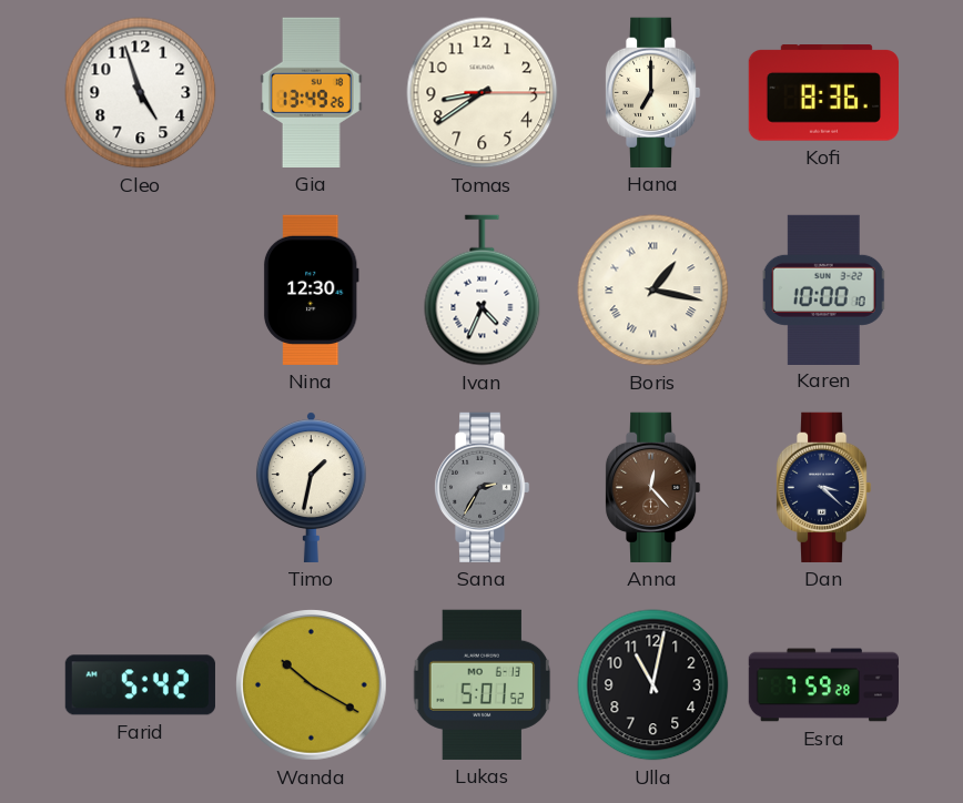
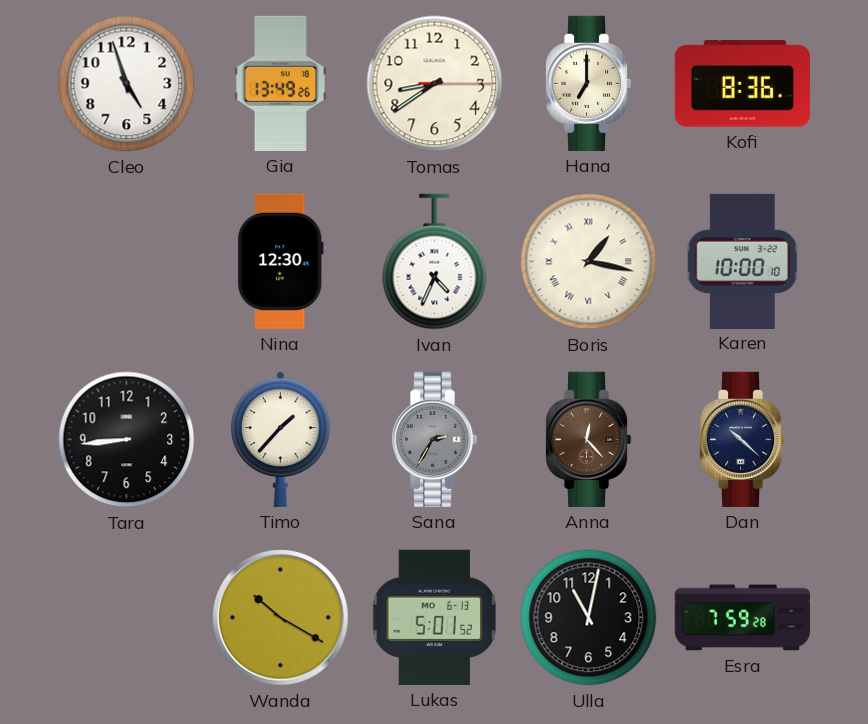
Tara: none -> 8:44
Timo: 1:32 -> 1:37
Dan: 3:22 -> 10:22
Farid: 5:42 -> none
